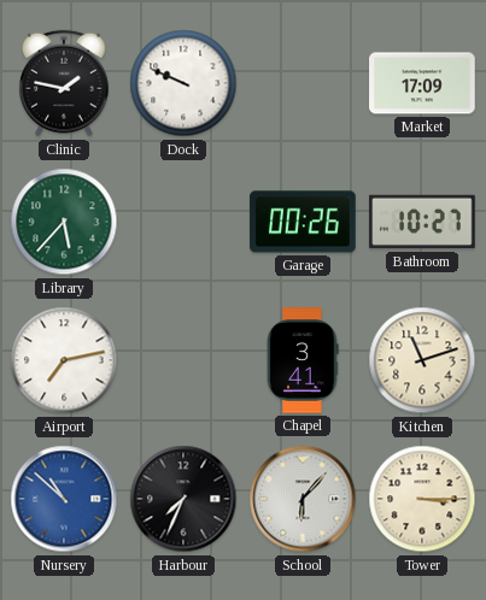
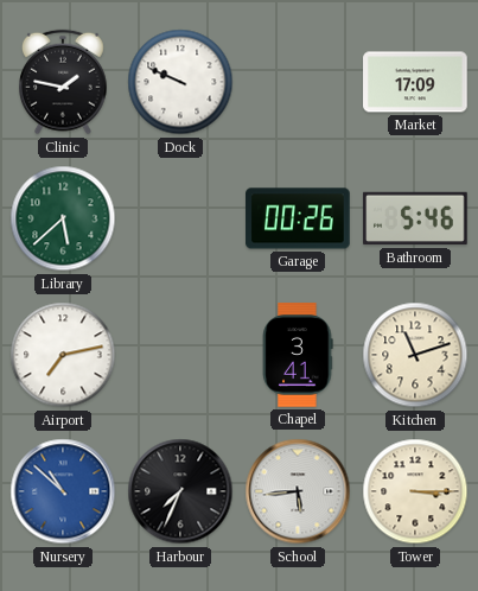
Library: 5:37 -> 5:38
Bathroom: 10:27 -> 5:46
School: 6:07 -> 5:44
